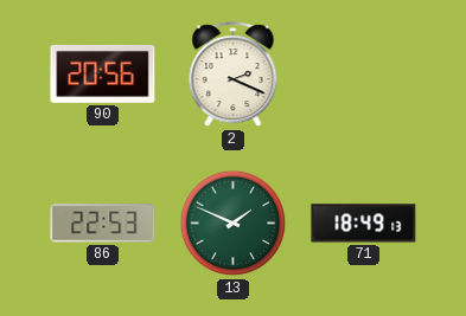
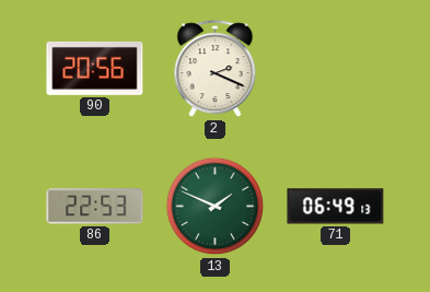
71: 18:49 -> 06:49
